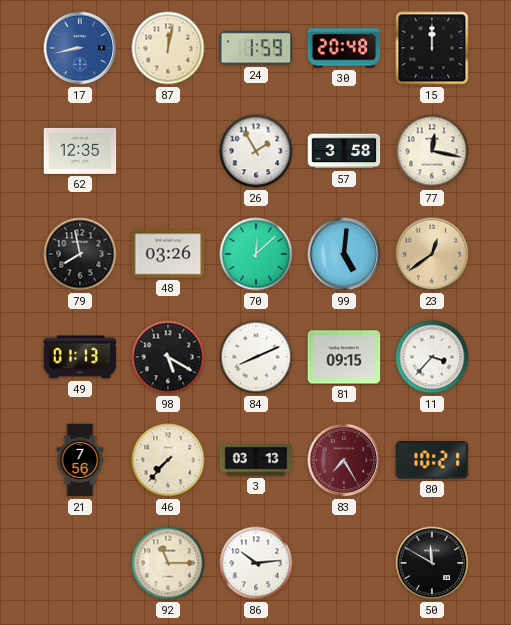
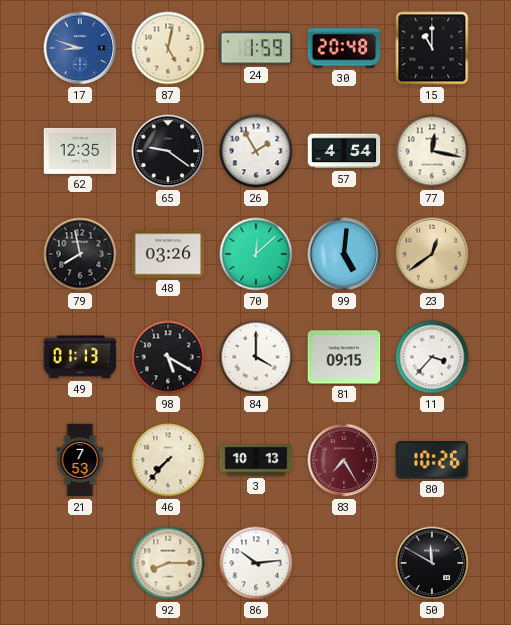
17: 8:43 -> 8:48
87: 12:02 -> 5:02
15: 12:00 -> 11:00
65: none -> 9:21
57: 3:58 -> 4:54
84: 8:11 -> 4:00
21: 7:56 -> 7:53
3: 03:13 -> 10:13
80: 10:21 -> 10:26
92: 11:15 -> 8:15
